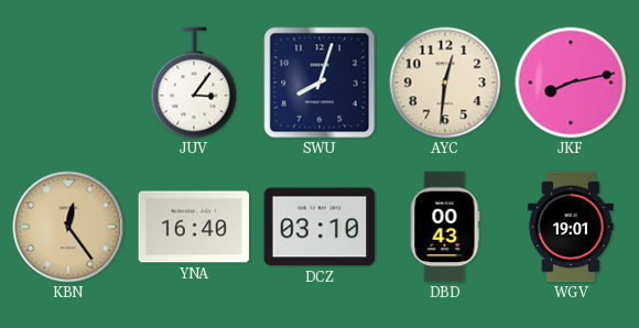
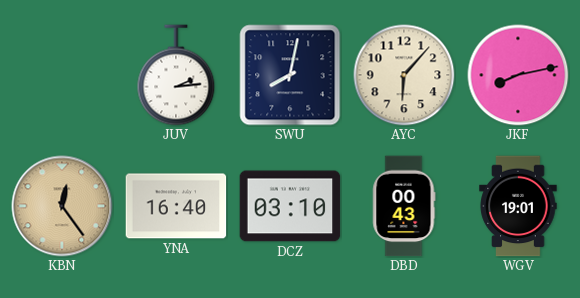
JUV: 3:06 -> 2:14
SWU: 8:03 -> 8:02
AYC: 12:31 -> 6:07
